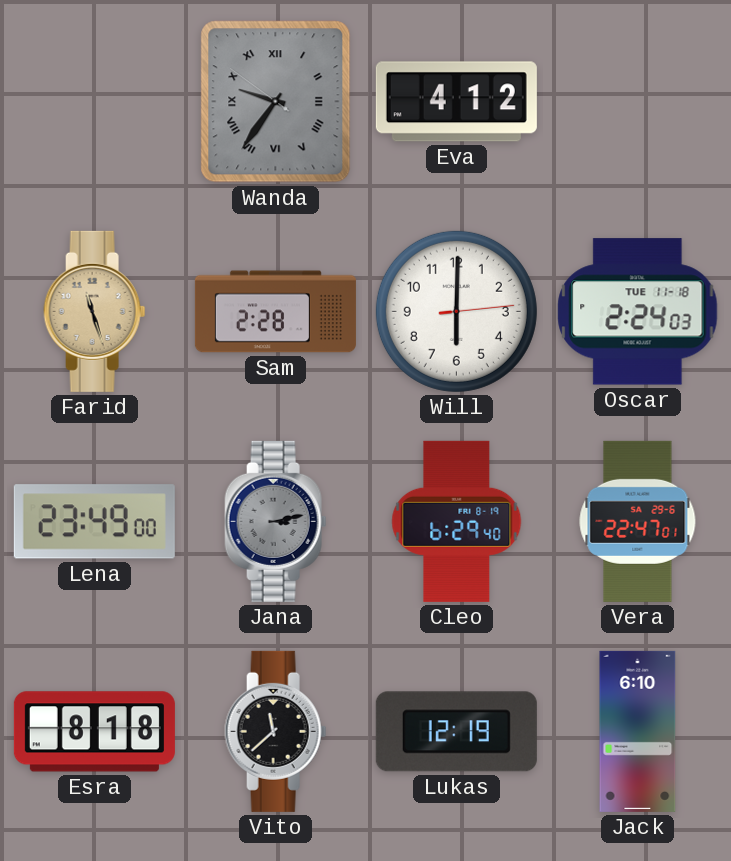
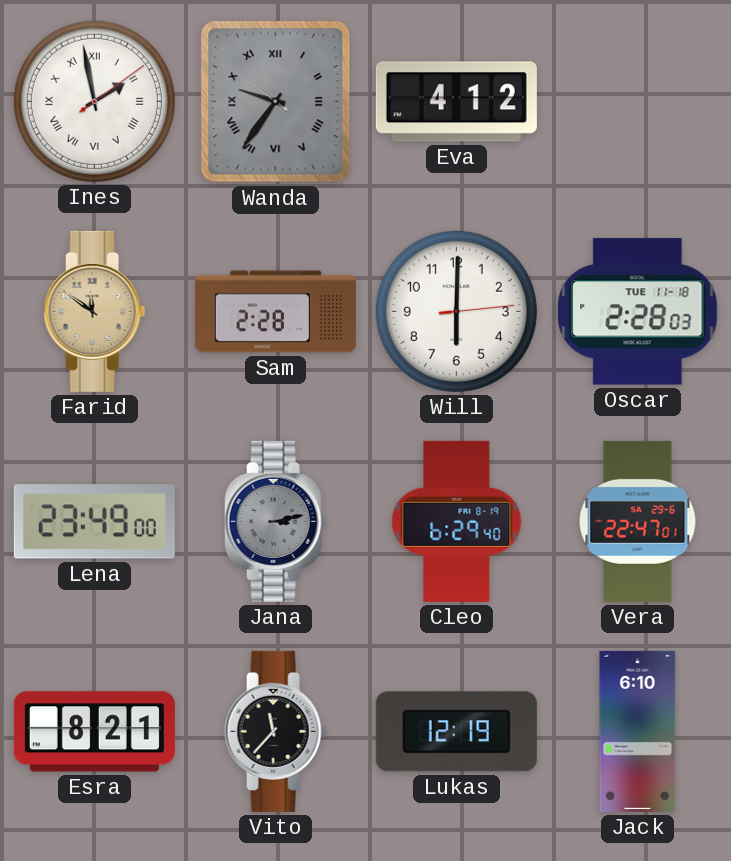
Ines: none -> 1:58
Farid: 11:27 -> 11:51
Oscar: 2:24 -> 2:28
Esra: 8:18 -> 8:21
Vito: 11:38 -> 11:37
